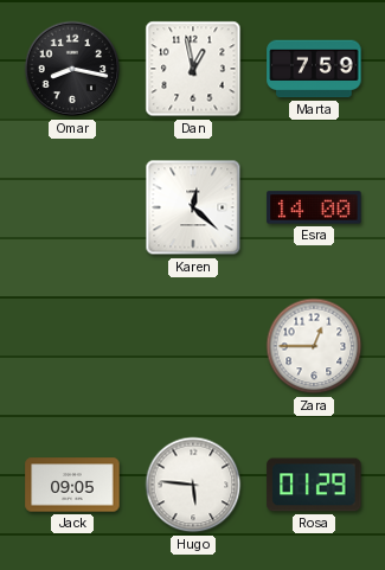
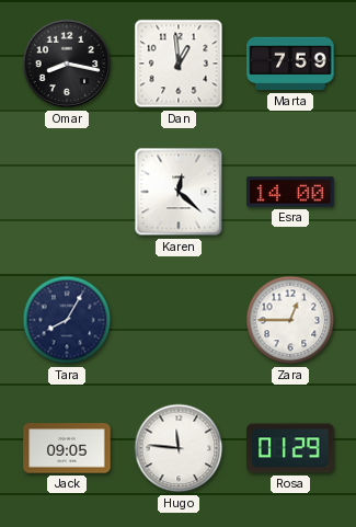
Dan: 12:58 -> 12:59
Tara: none -> 8:05
Hugo: 5:46 -> 11:46
